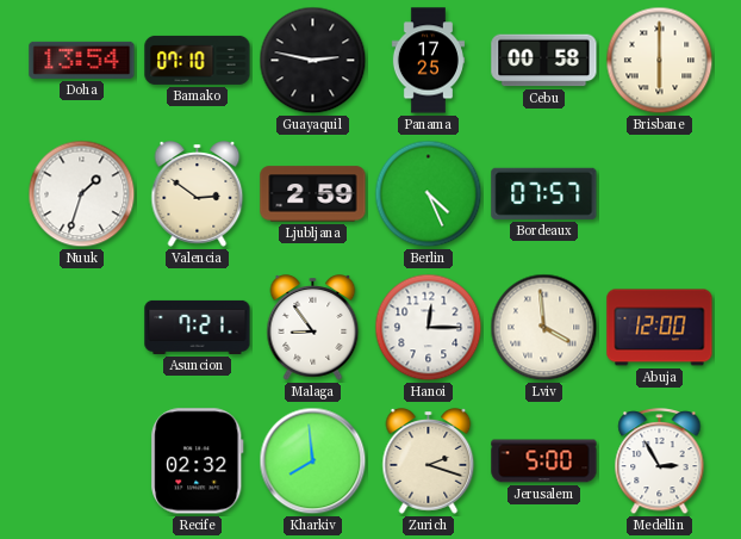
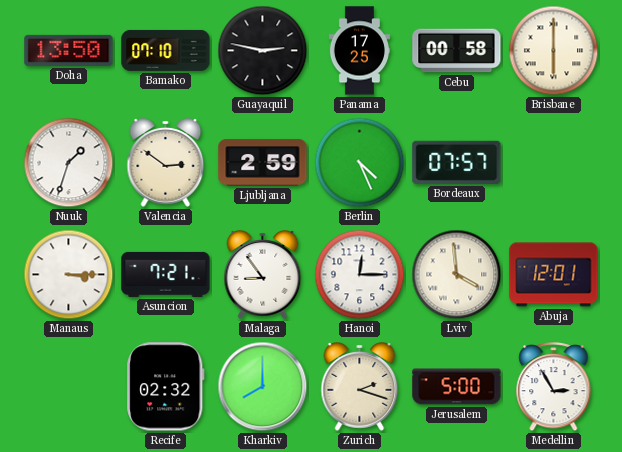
Doha: 13:54 -> 13:50
Manaus: none -> 3:15
Abuja: 12:00 -> 12:01
Kharkiv: 7:59 -> 8:00
